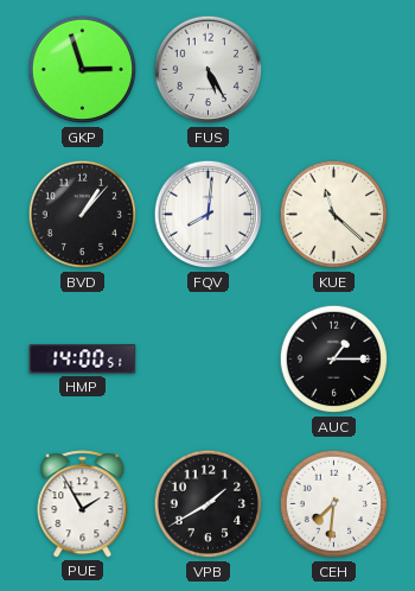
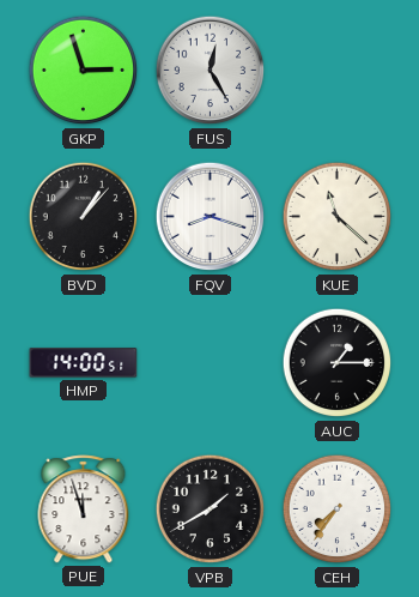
FUS: 5:25 -> 12:25
FQV: 8:01 -> 8:18
PUE: 1:55 -> 11:57
CEH: 7:31 -> 7:36
